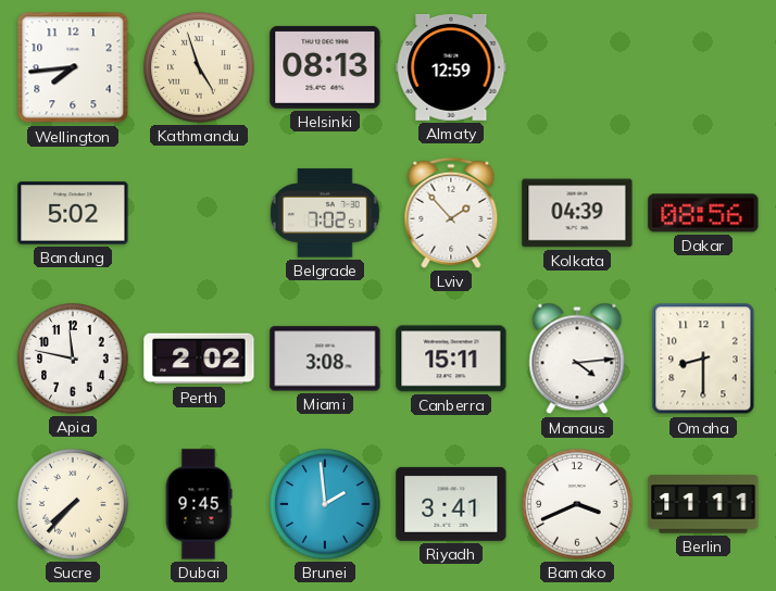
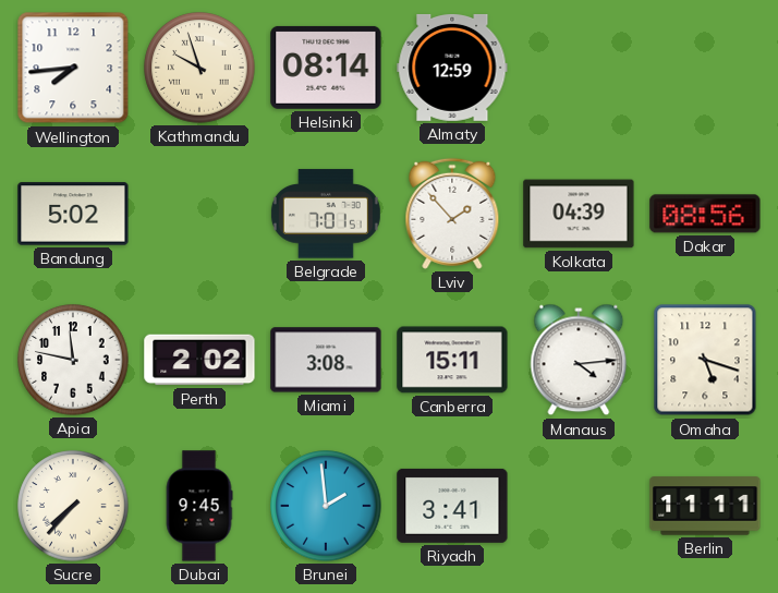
Kathmandu: 4:57 -> 9:57
Helsinki: 08:13 -> 08:14
Belgrade: 7:02 -> 7:01
Omaha: 8:30 -> 5:18
Bamako: 3:41 -> none
